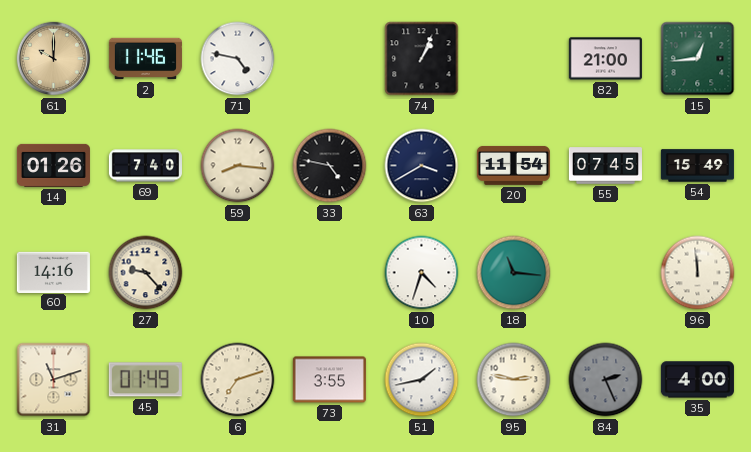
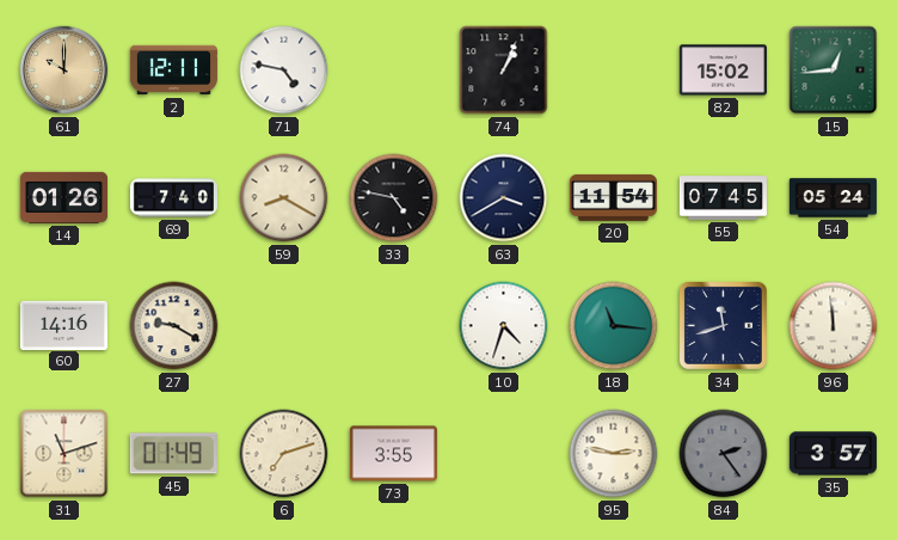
2: 11:46 -> 12:11
82: 21:00 -> 15:02
59: 8:16 -> 8:20
54: 15:49 -> 05:24
27: 9:23 -> 9:20
34: none -> 11:42
51: 1:43 -> none
84: 2:26 -> 2:24
35: 4:00 -> 3:57
